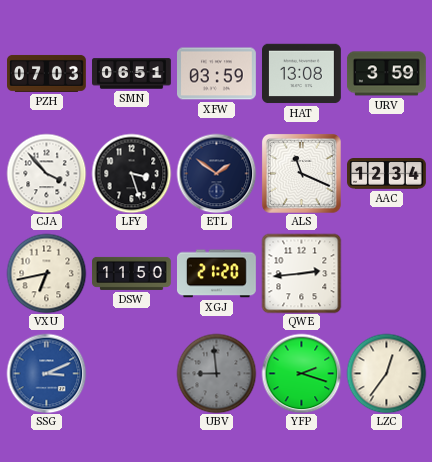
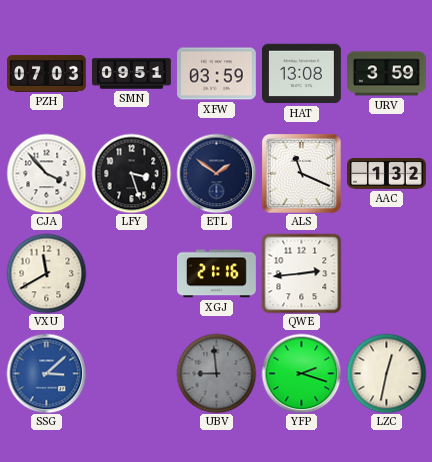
SMN: 06:51 -> 09:51
AAC: 12:34 -> 1:32
VXU: 6:43 -> 11:40
DSW: 11:50 -> none
XGJ: 21:20 -> 21:16
SSG: 3:11 -> 3:08
LZC: 12:36 -> 12:32
